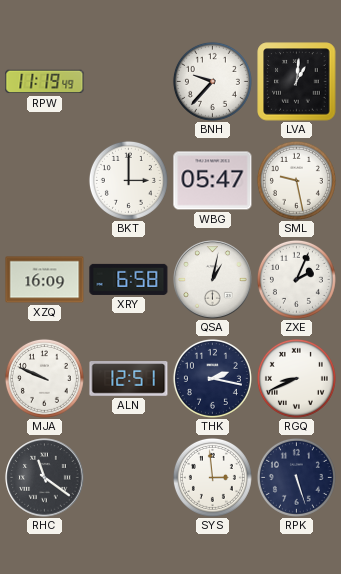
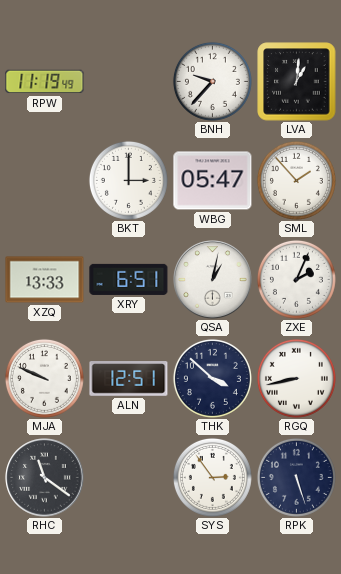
SML: 9:28 -> 1:53
XZQ: 16:09 -> 13:33
XRY: 6:58 -> 6:51
THK: 2:17 -> 3:52
RGQ: 8:41 -> 8:43
SYS: 2:59 -> 2:54
